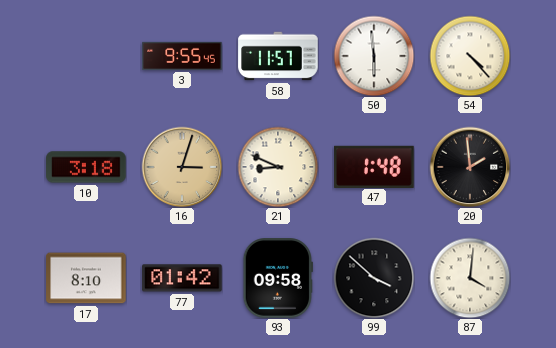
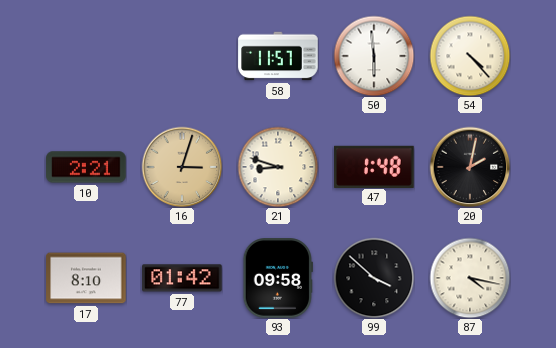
3: 9:55 -> none
10: 3:18 -> 2:21
21: 8:49 -> 8:48
20: 1:59 -> 2:02
87: 4:01 -> 4:17
